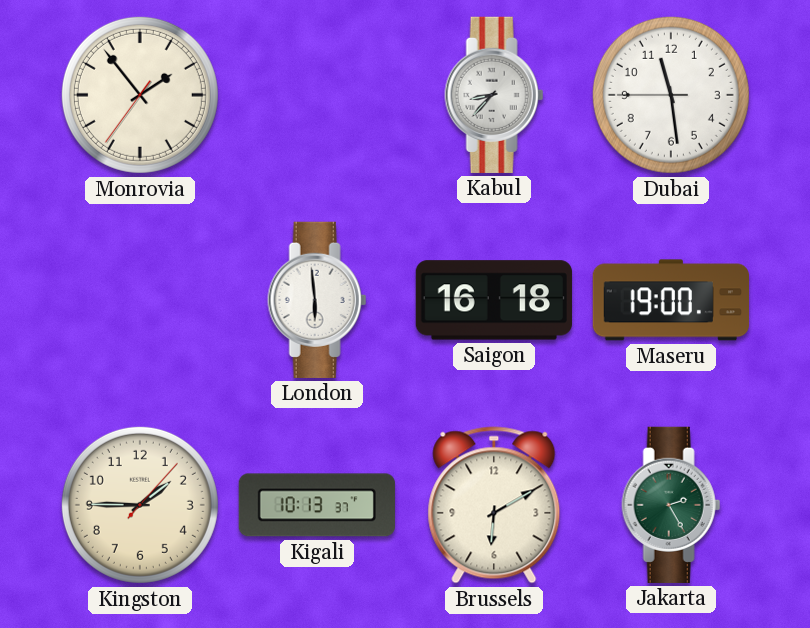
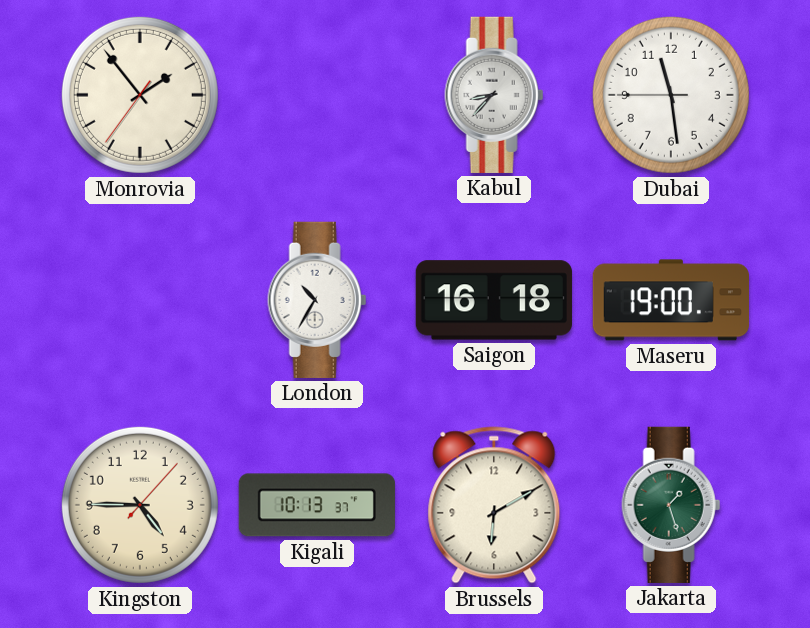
London: 5:59 -> 10:35
Kingston: 1:45 -> 4:45
Jakarta: 2:25 -> 1:27
